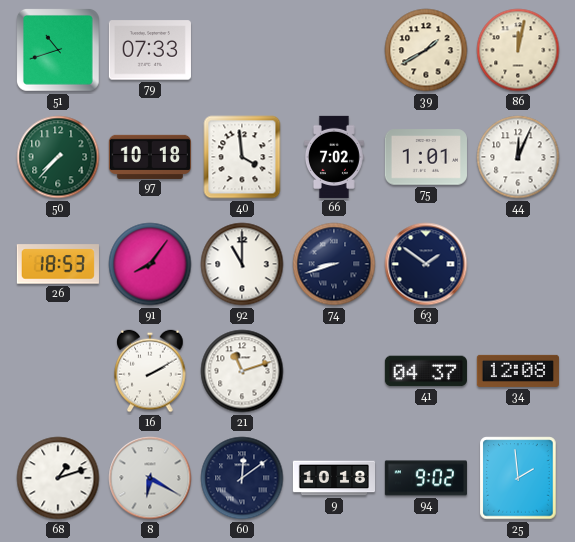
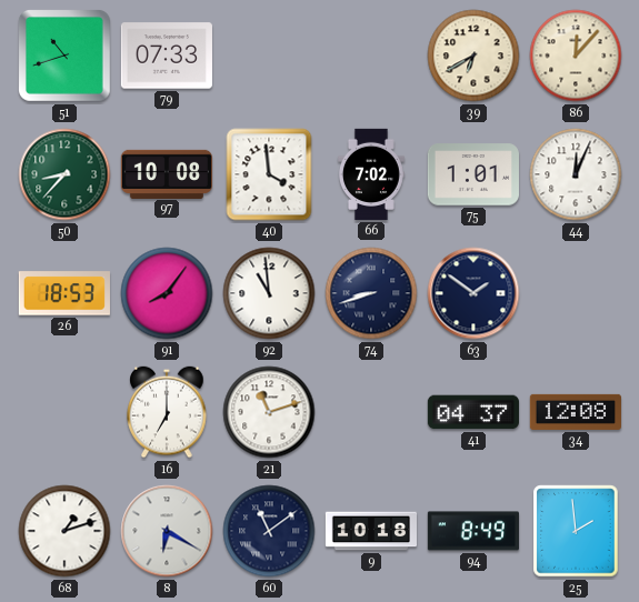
39: 1:40 -> 6:40
86: 12:02 -> 12:07
50: 7:37 -> 8:37
97: 10:18 -> 10:08
92: 11:00 -> 10:59
16: 2:10 -> 7:00
60: 12:09 -> 11:09
94: 9:02 -> 8:49
